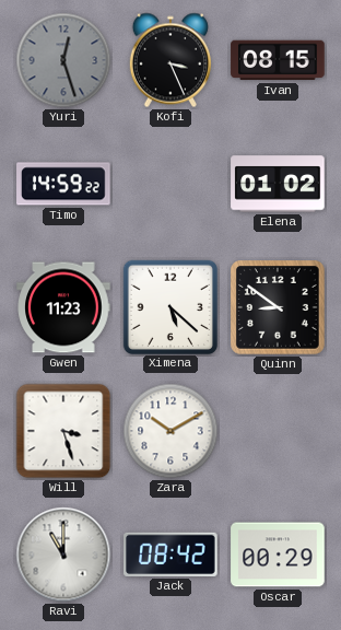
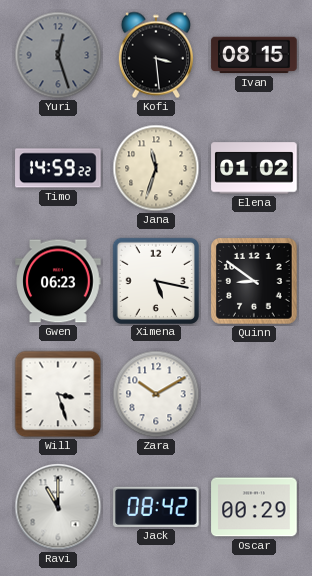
Kofi: 3:26 -> 3:29
Jana: none -> 11:33
Gwen: 11:23 -> 06:23
Ximena: 5:22 -> 5:17
